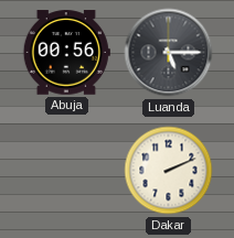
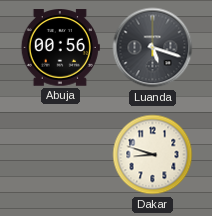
Luanda: 5:15 -> 5:18
Dakar: 2:11 -> 8:48
